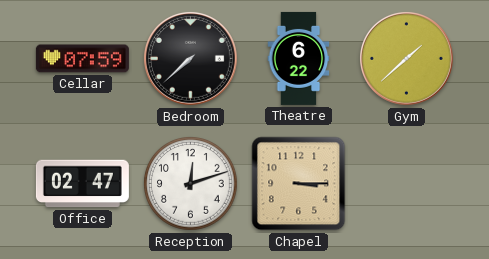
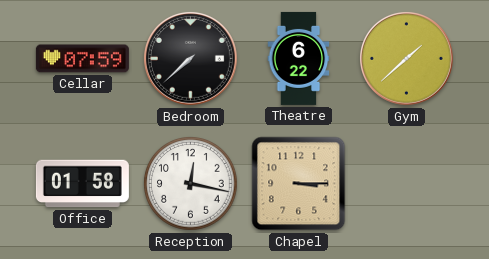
Office: 02:47 -> 01:58
Reception: 12:12 -> 12:17
